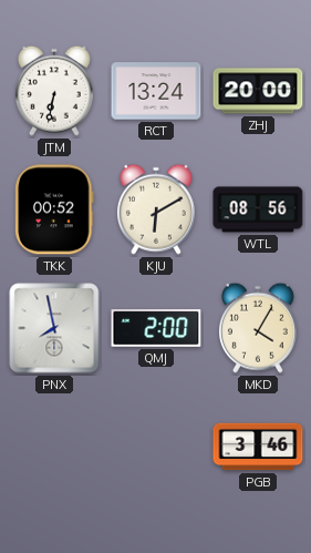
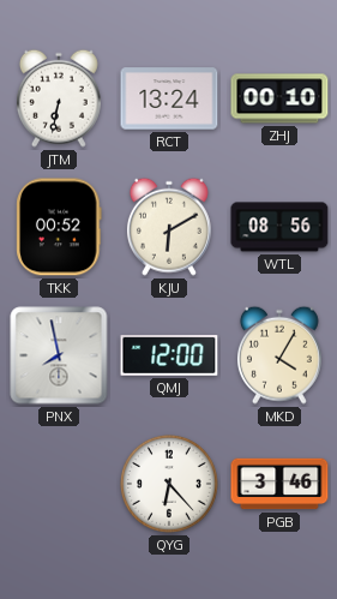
ZHJ: 20:00 -> 00:10
QMJ: 2:00 -> 12:00
QYG: none -> 6:23
